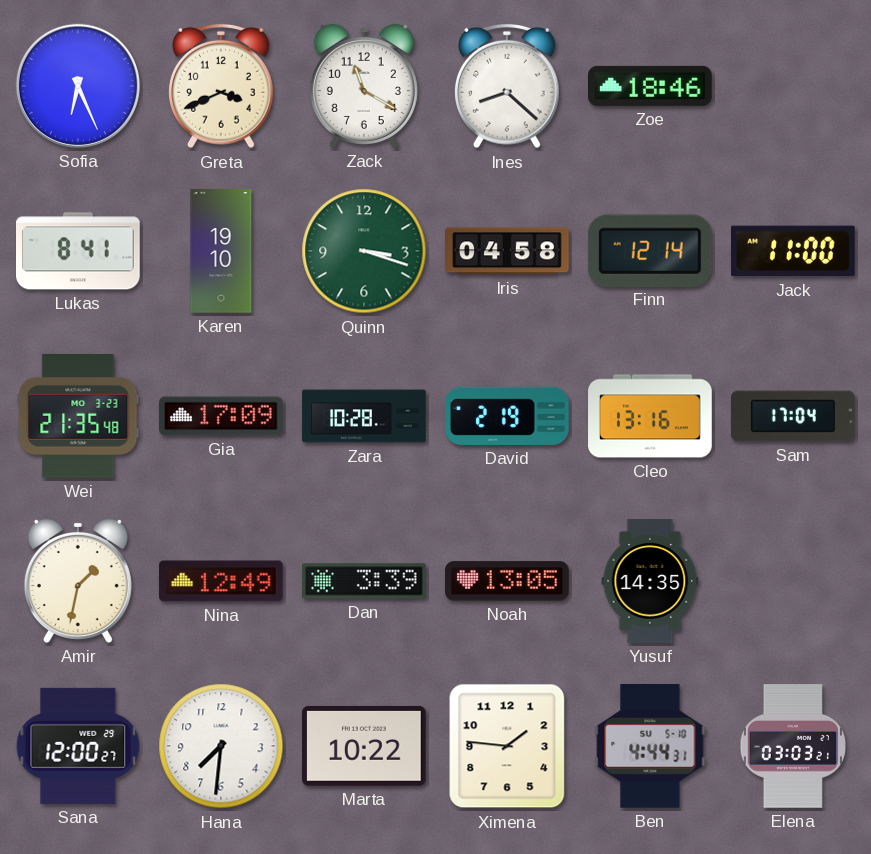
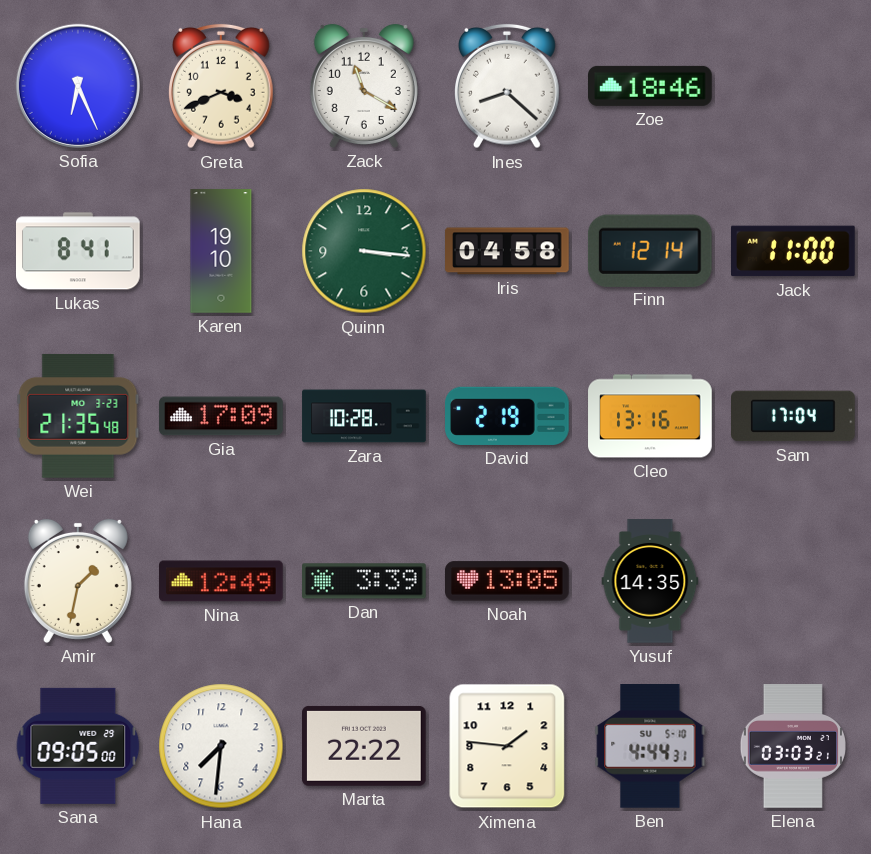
Quinn: 3:18 -> 3:16
Sana: 12:00 -> 09:05
Marta: 10:22 -> 22:22
